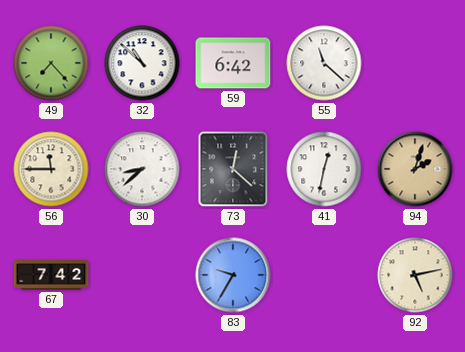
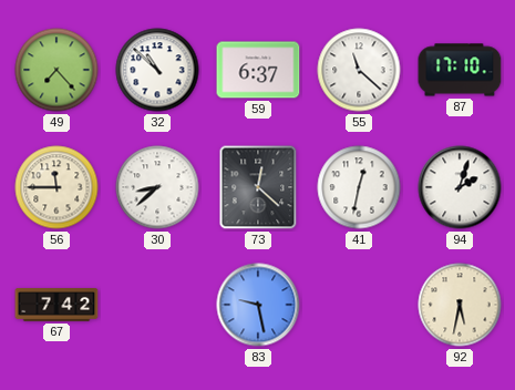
59: 6:42 -> 6:37
87: none -> 17:10
94 dial: champagne -> white
83: 9:35 -> 9:28
92: 5:13 -> 5:32
